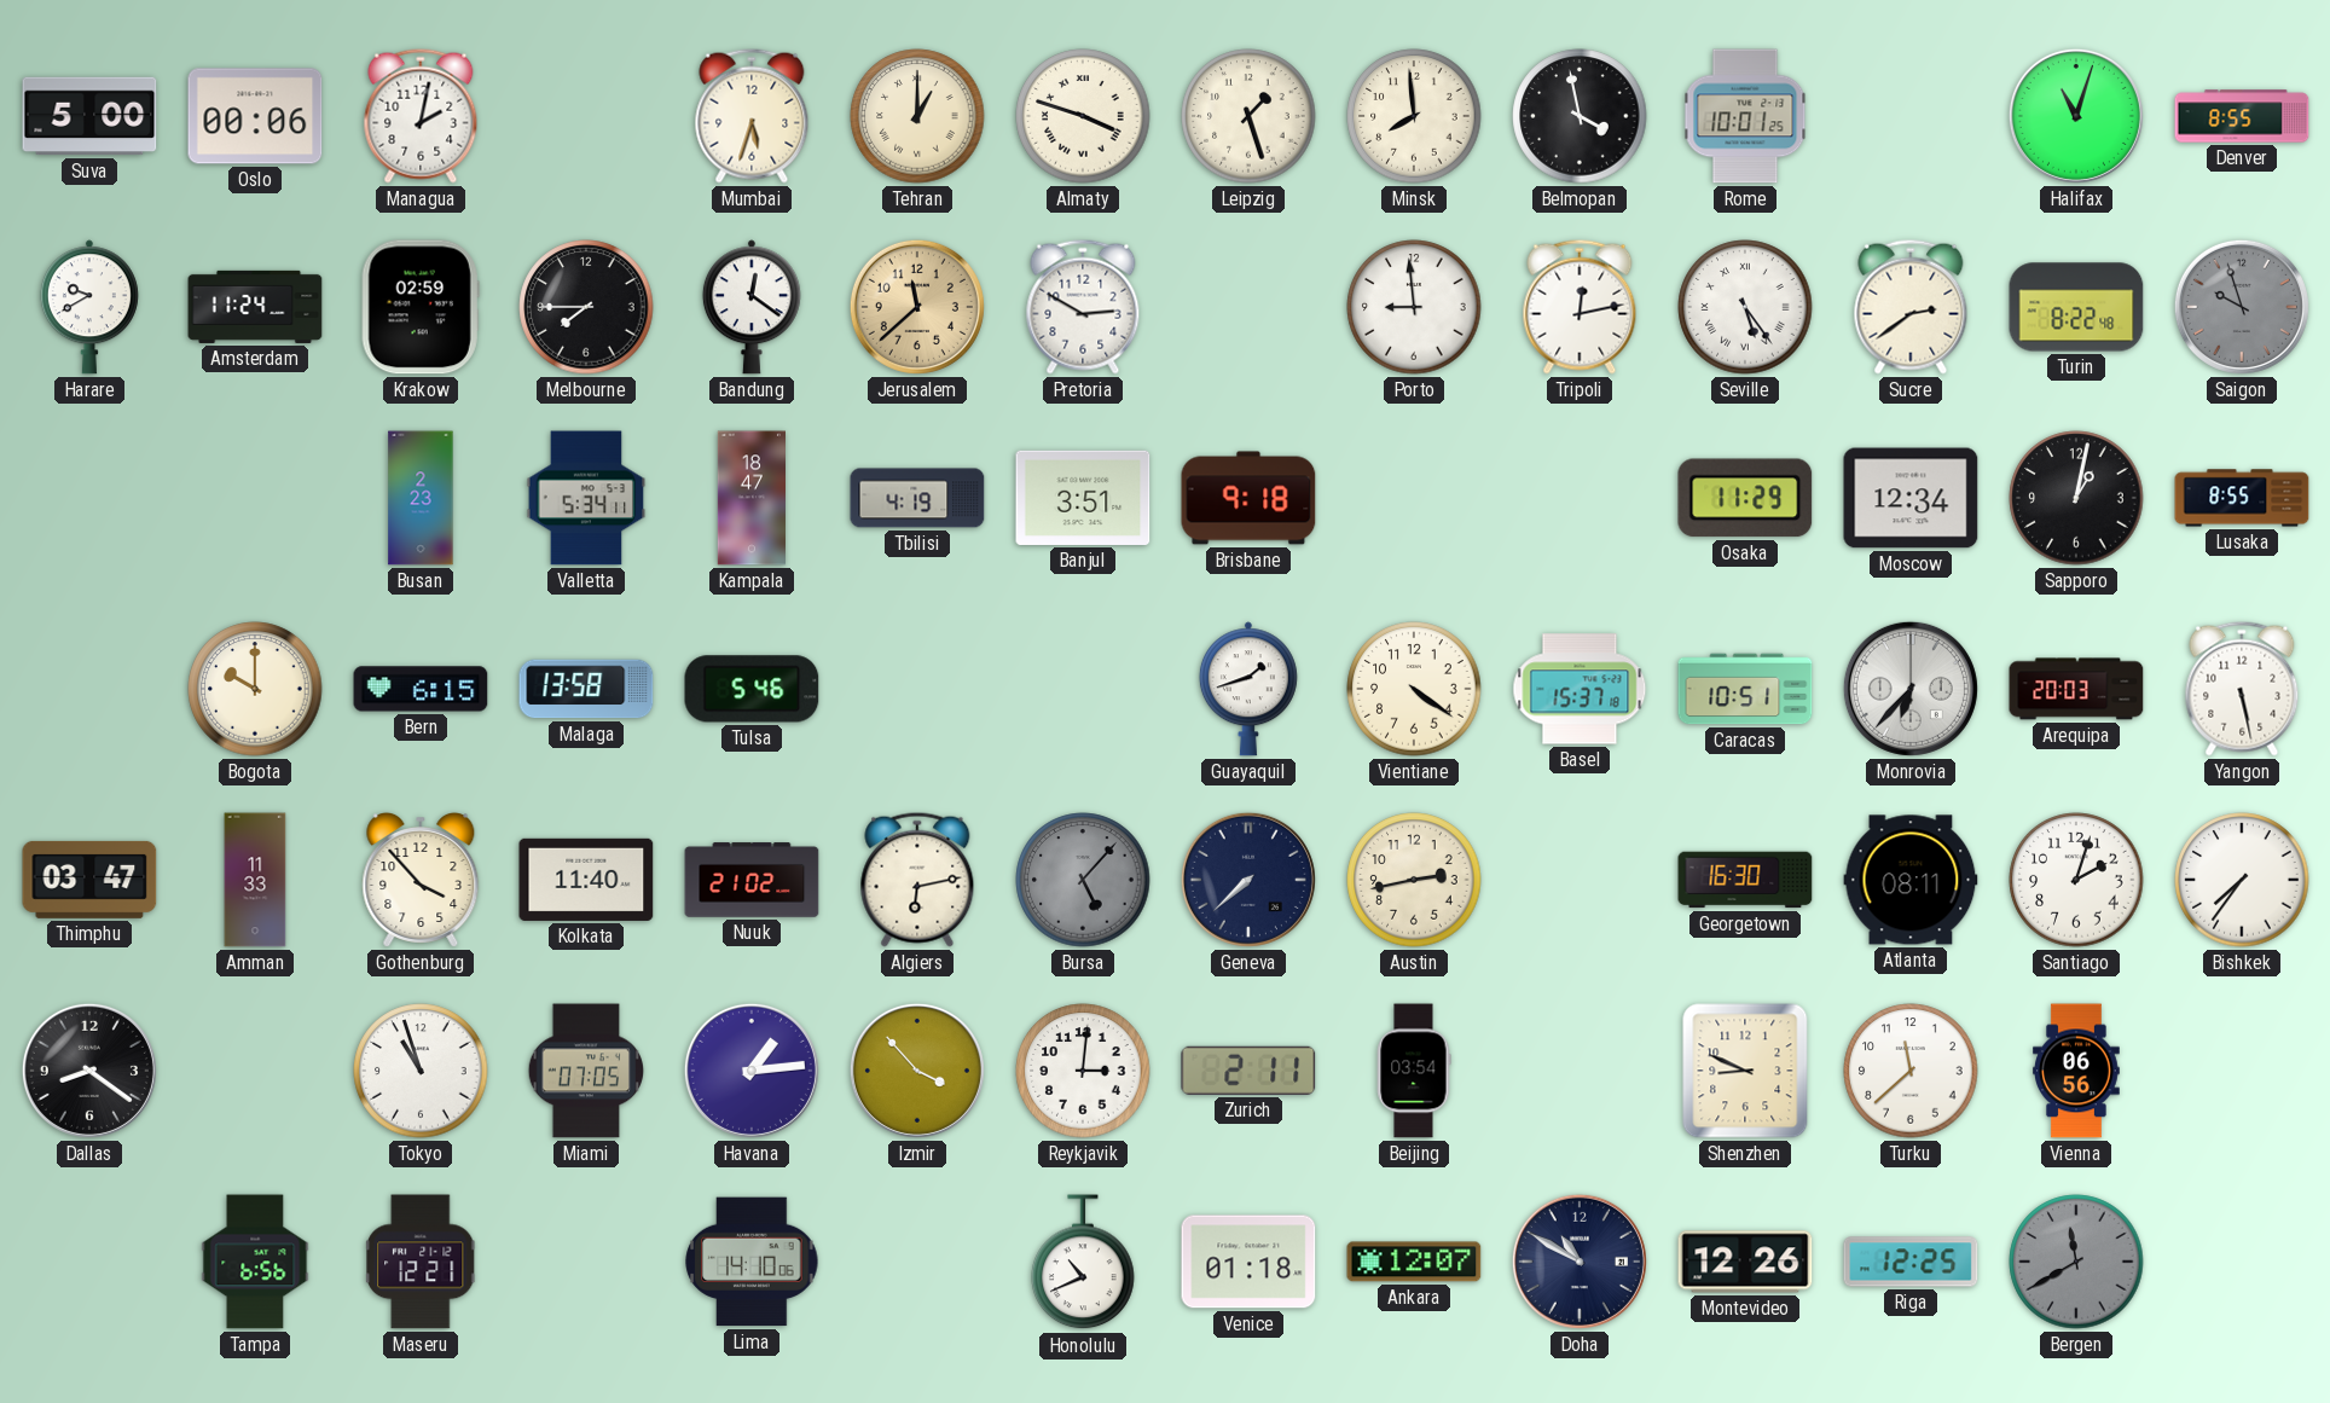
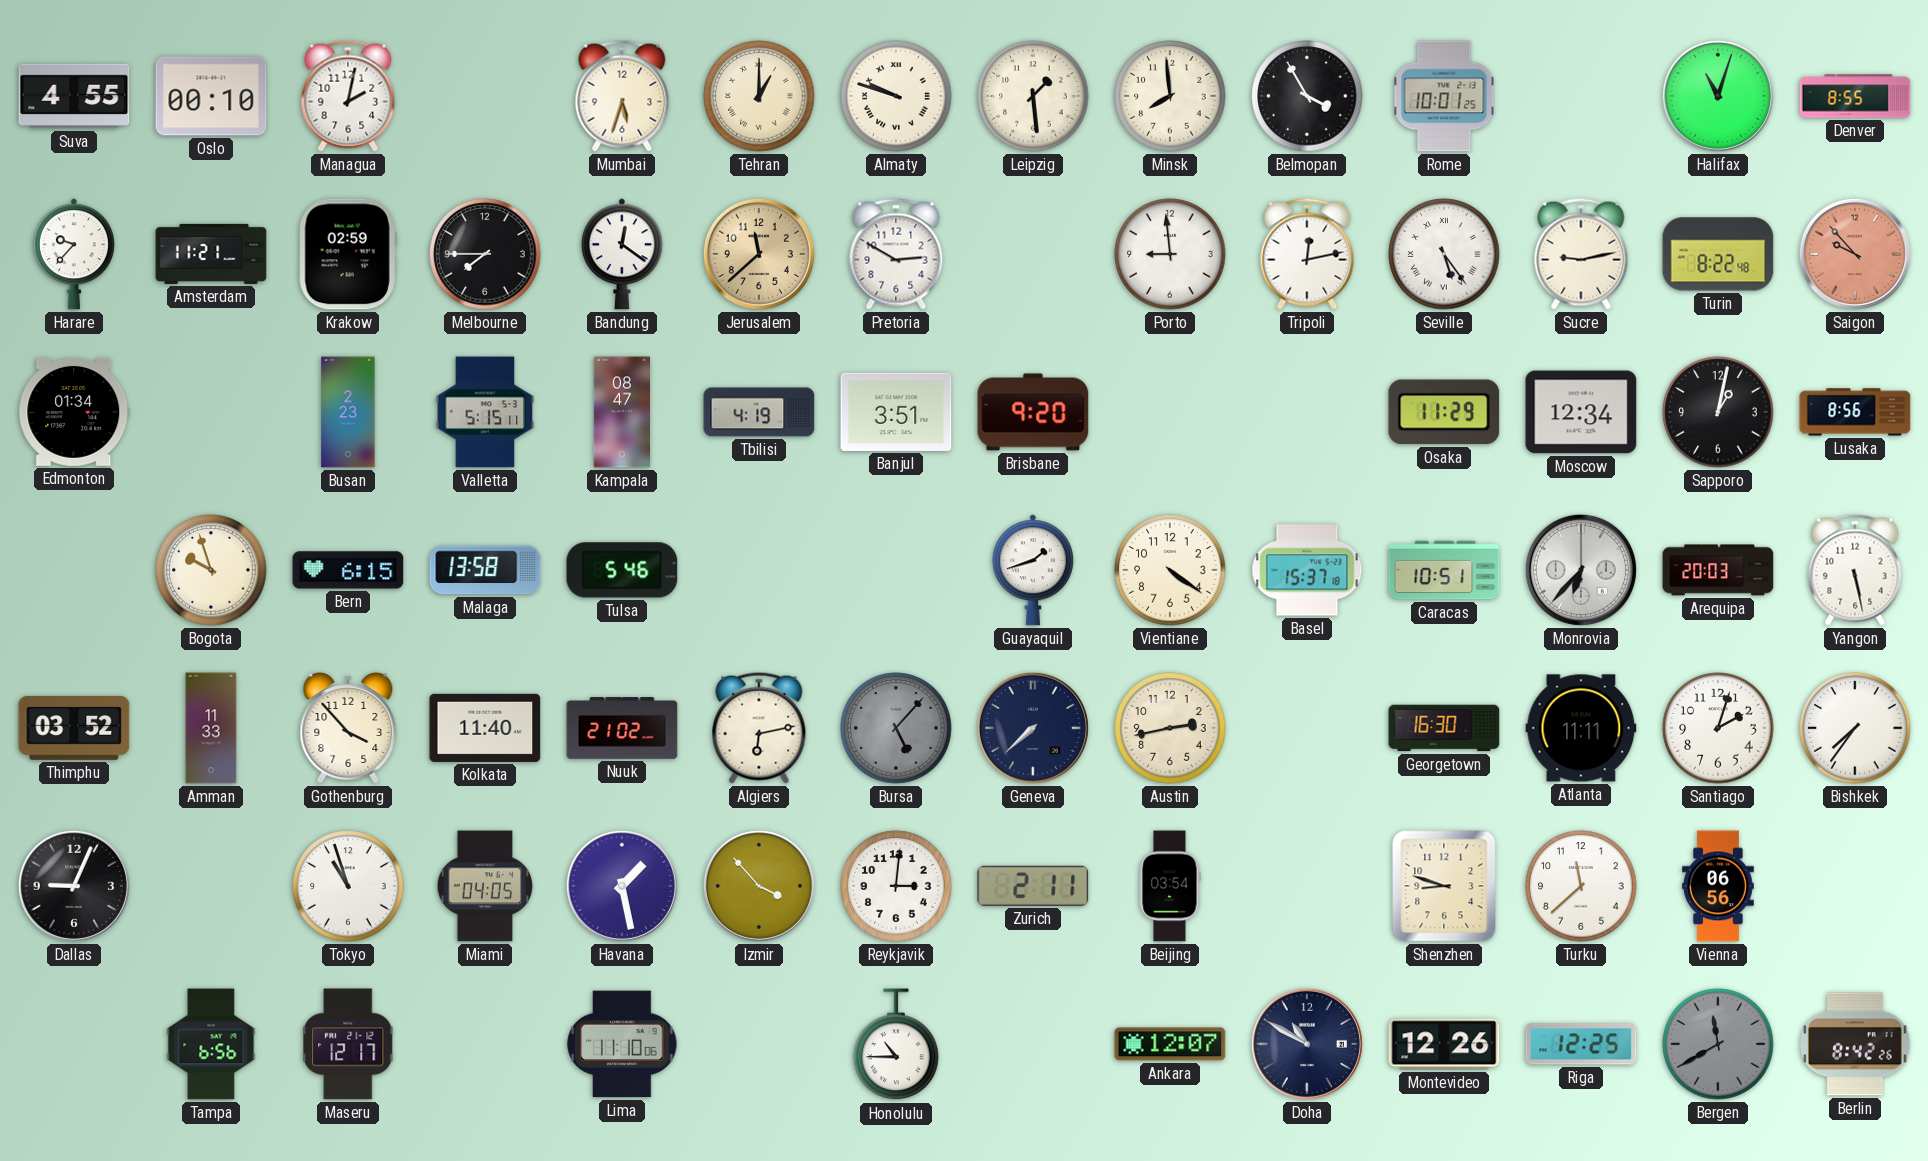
Suva: 5:00 -> 4:55
Oslo: 00:06 -> 00:10
Almaty: 3:48 -> 9:48
Leipzig: 1:27 -> 1:29
Belmopan: 3:58 -> 3:55
Harare: 9:40 -> 9:37
Amsterdam: 11:24 -> 11:21
Sucre: 2:39 -> 9:13
Saigon: 9:57 -> 9:53
Saigon dial: grey -> salmon
Edmonton: none -> 01:34
Valletta: 5:34 -> 5:15
Kampala: 18:47 -> 08:47
Brisbane: 9:18 -> 9:20
Lusaka: 8:55 -> 8:56
Bogota: 10:00 -> 9:57
Thimphu: 03:47 -> 03:52
Atlanta: 08:11 -> 11:11
Dallas: 8:21 -> 9:04
Miami: 07:05 -> 04:05
Havana: 1:14 -> 1:28
Shenzhen: 8:49 -> 8:48
Maseru: 12:21 -> 12:17
Lima: 14:10 -> 11:10
Honolulu: 10:41 -> 10:45
Venice: 01:18 -> none
Berlin: none -> 8:42
